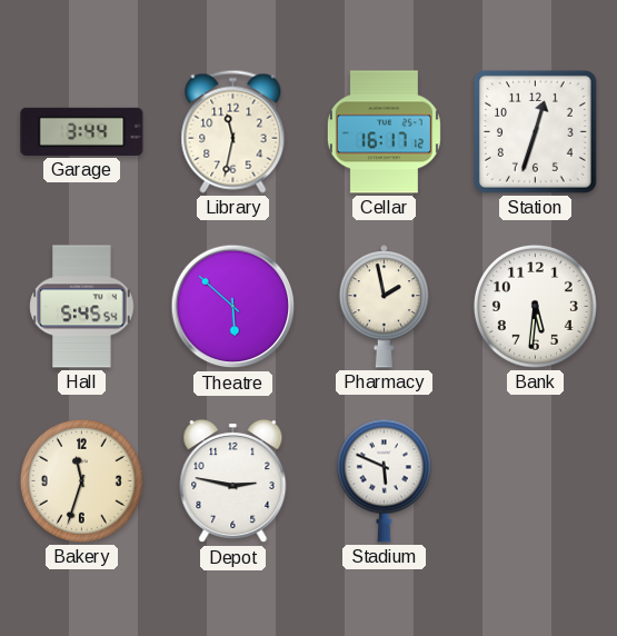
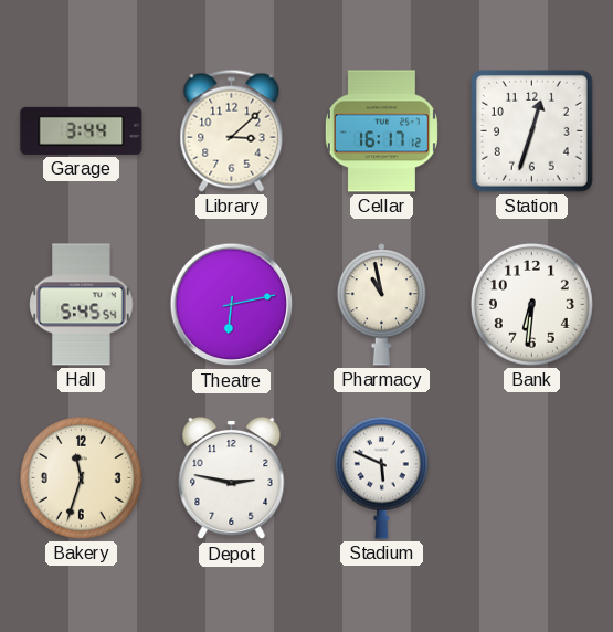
Library: 11:32 -> 3:08
Theatre: 5:52 -> 6:13
Pharmacy: 1:58 -> 10:58
Bank: 5:31 -> 6:31
